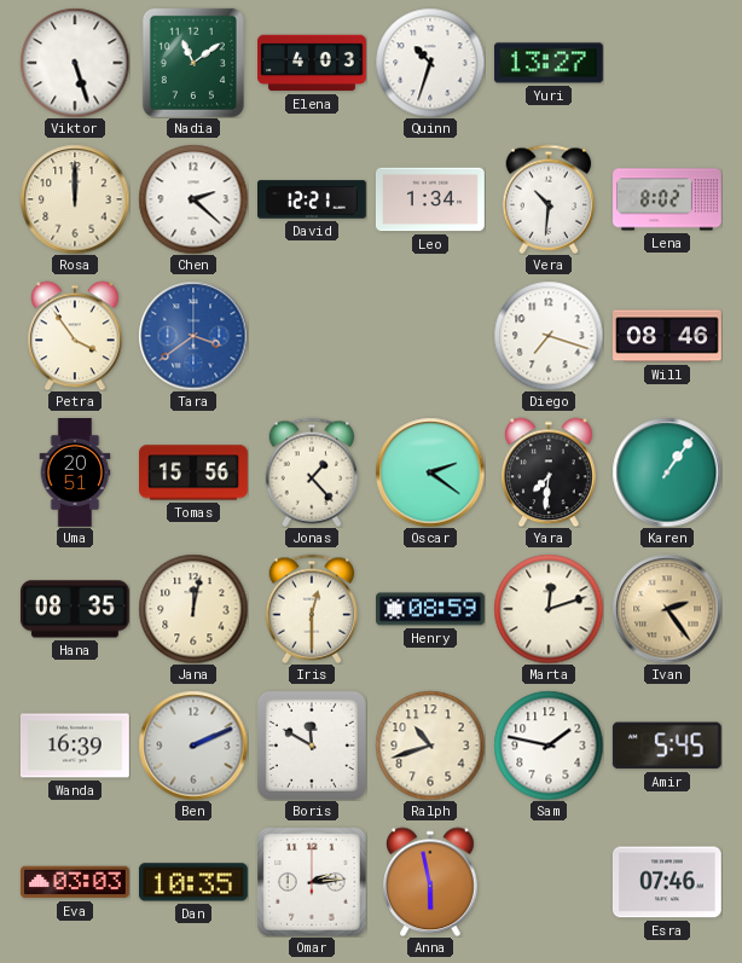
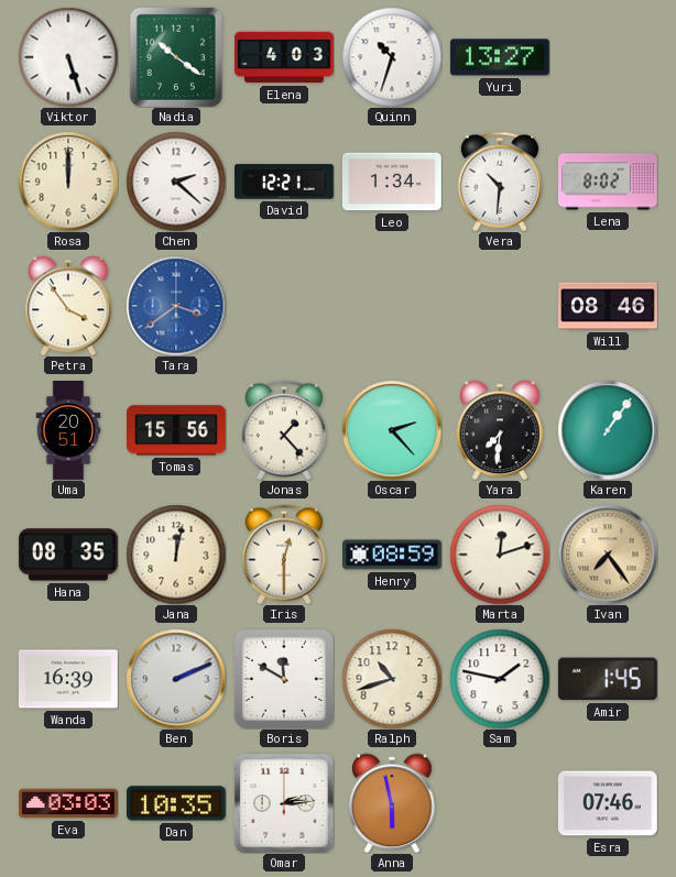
Nadia: 11:09 -> 10:21
Diego: 7:18 -> none
Oscar: 2:21 -> 2:23
Ivan: 2:24 -> 7:24
Amir: 5:45 -> 1:45
